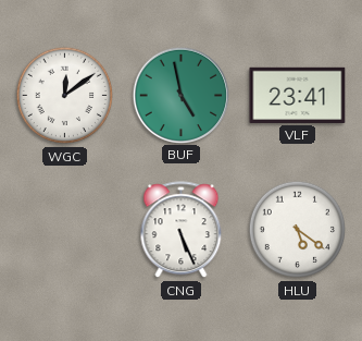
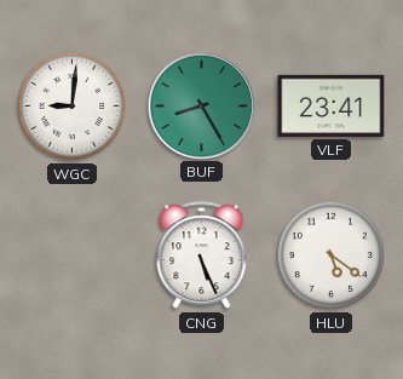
WGC: 12:09 -> 9:01
BUF: 4:58 -> 8:25
